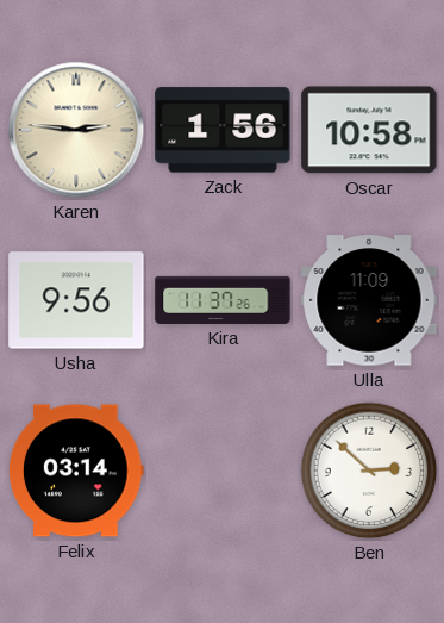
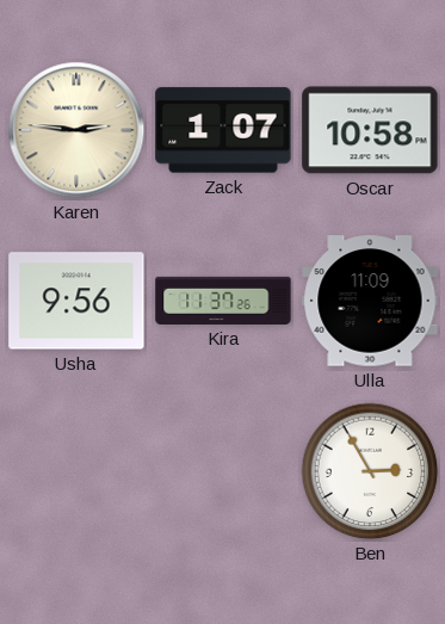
Zack: 1:56 -> 1:07
Felix: 03:14 -> none
Ben: 2:52 -> 2:55
